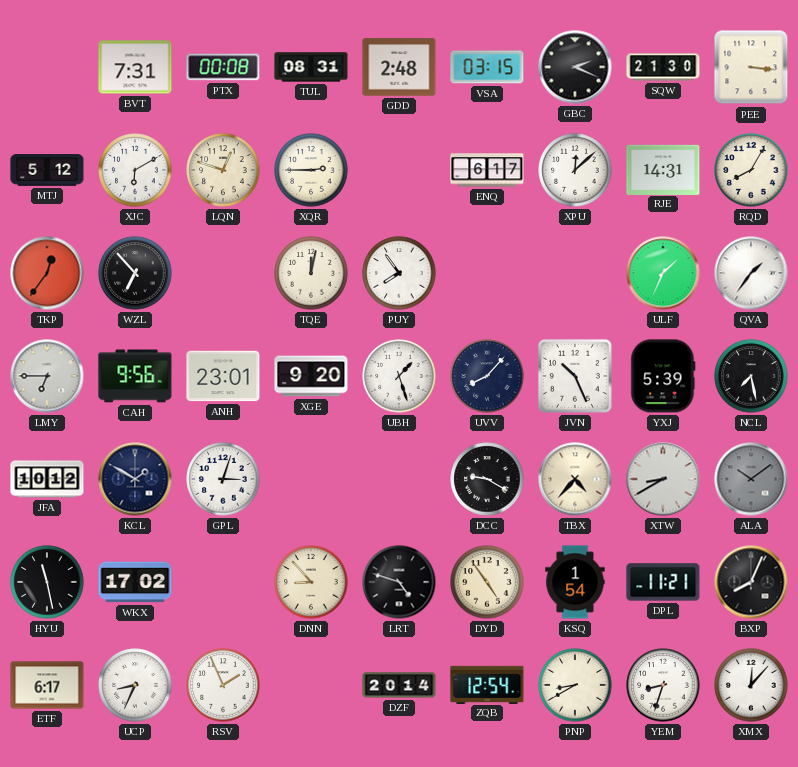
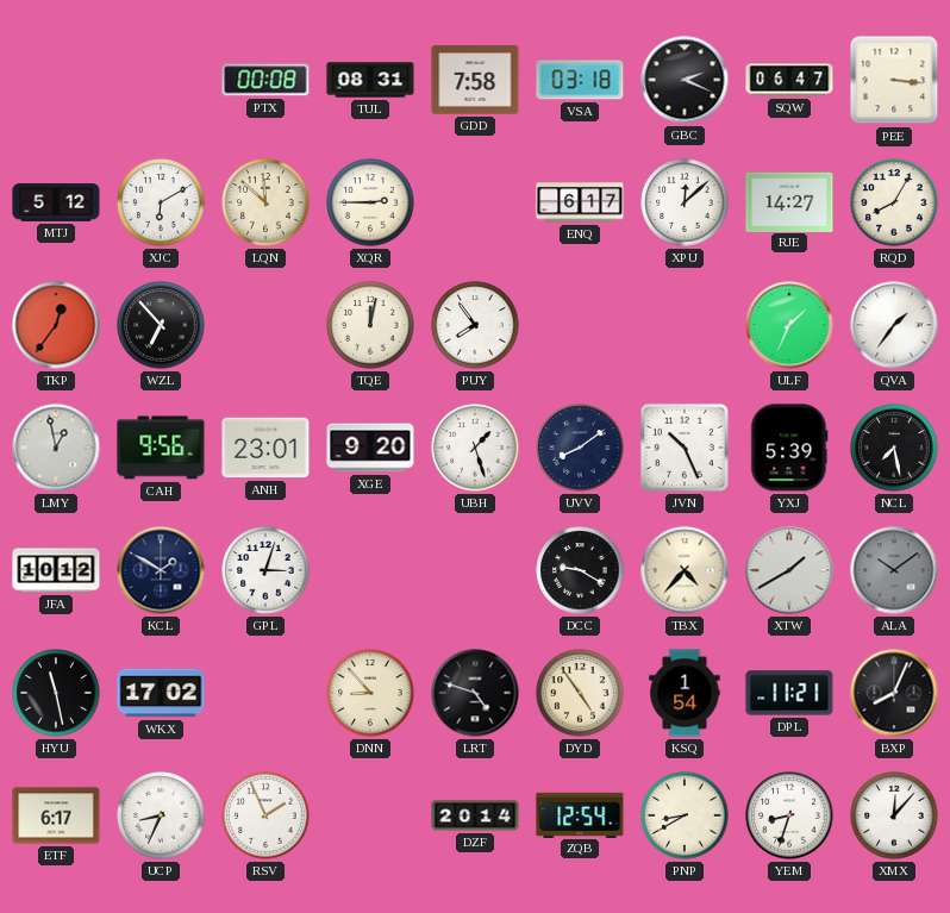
BVT: 7:31 -> none
GDD: 2:48 -> 7:58
VSA: 03:15 -> 03:18
SQW: 21:30 -> 06:47
LQN: 12:48 -> 11:52
RJE: 14:31 -> 14:27
LMY: 6:45 -> 12:58
UVV: 8:07 -> 8:09
XTW: 8:40 -> 1:40
